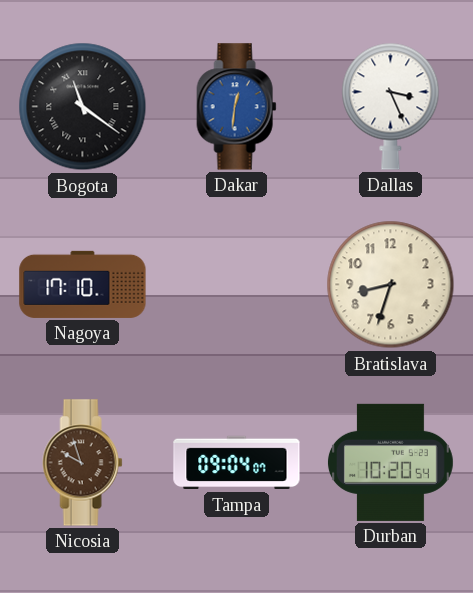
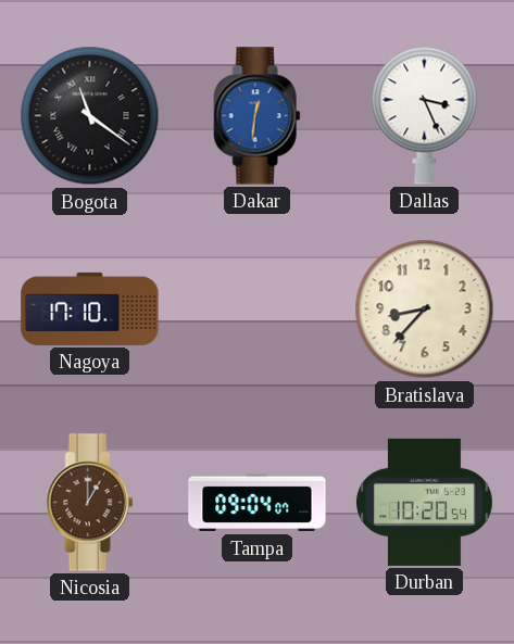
Bratislava: 8:33 -> 8:37
Nicosia: 9:57 -> 1:00
